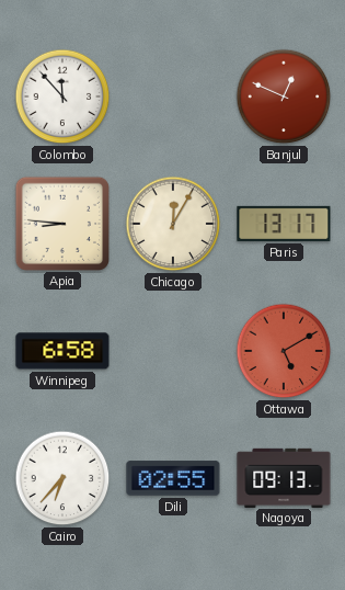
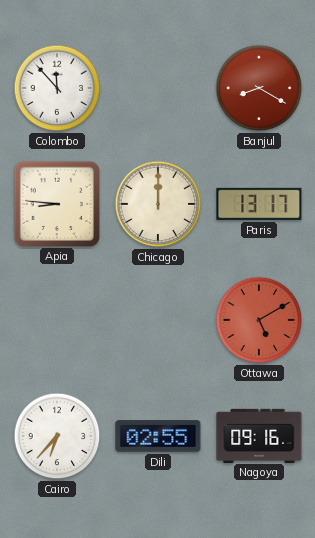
Banjul: 12:49 -> 8:20
Chicago: 12:05 -> 12:00
Winnipeg: 6:58 -> none
Nagoya: 09:13 -> 09:16
